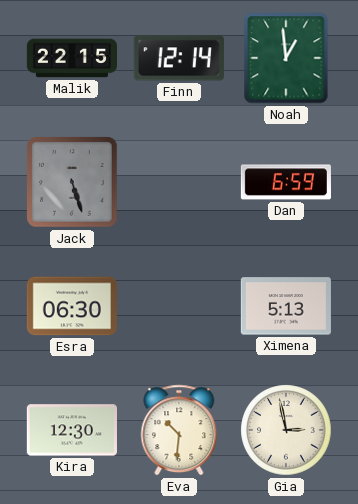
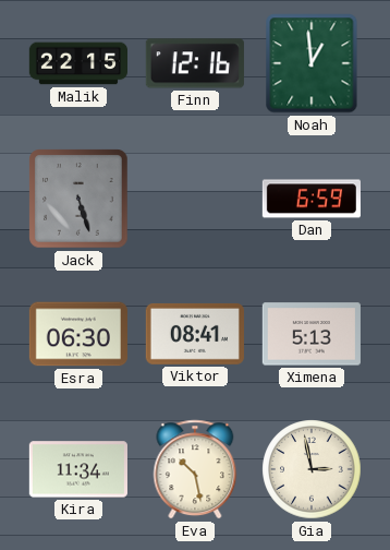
Finn: 12:14 -> 12:16
Viktor: none -> 08:41
Kira: 12:30 -> 11:34
Eva: 10:31 -> 10:28
